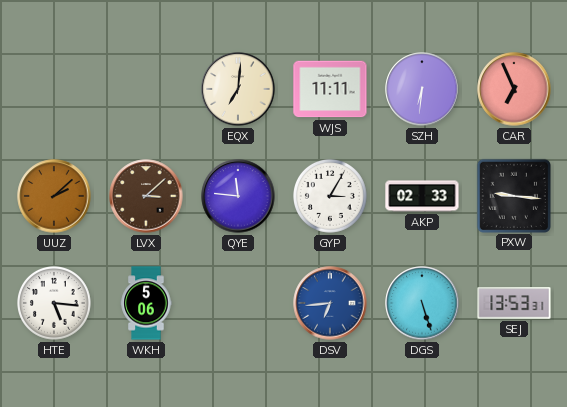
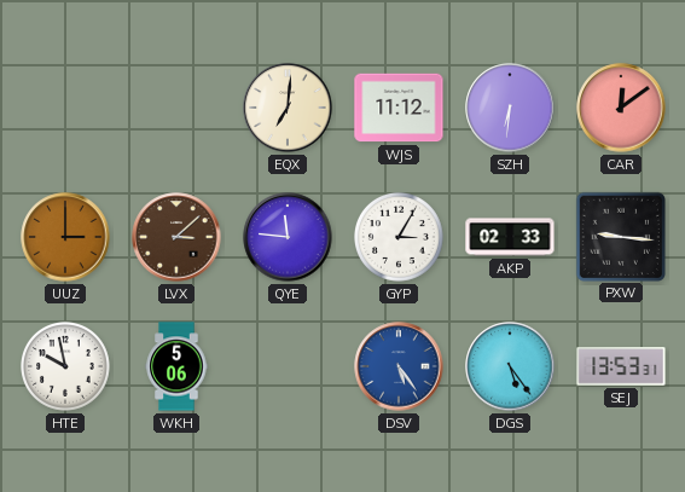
WJS: 11:11 -> 11:12
CAR: 6:56 -> 12:09
UUZ: 2:08 -> 3:00
HTE: 5:16 -> 9:58
DSV: 6:44 -> 5:24
DGS: 5:27 -> 5:24
